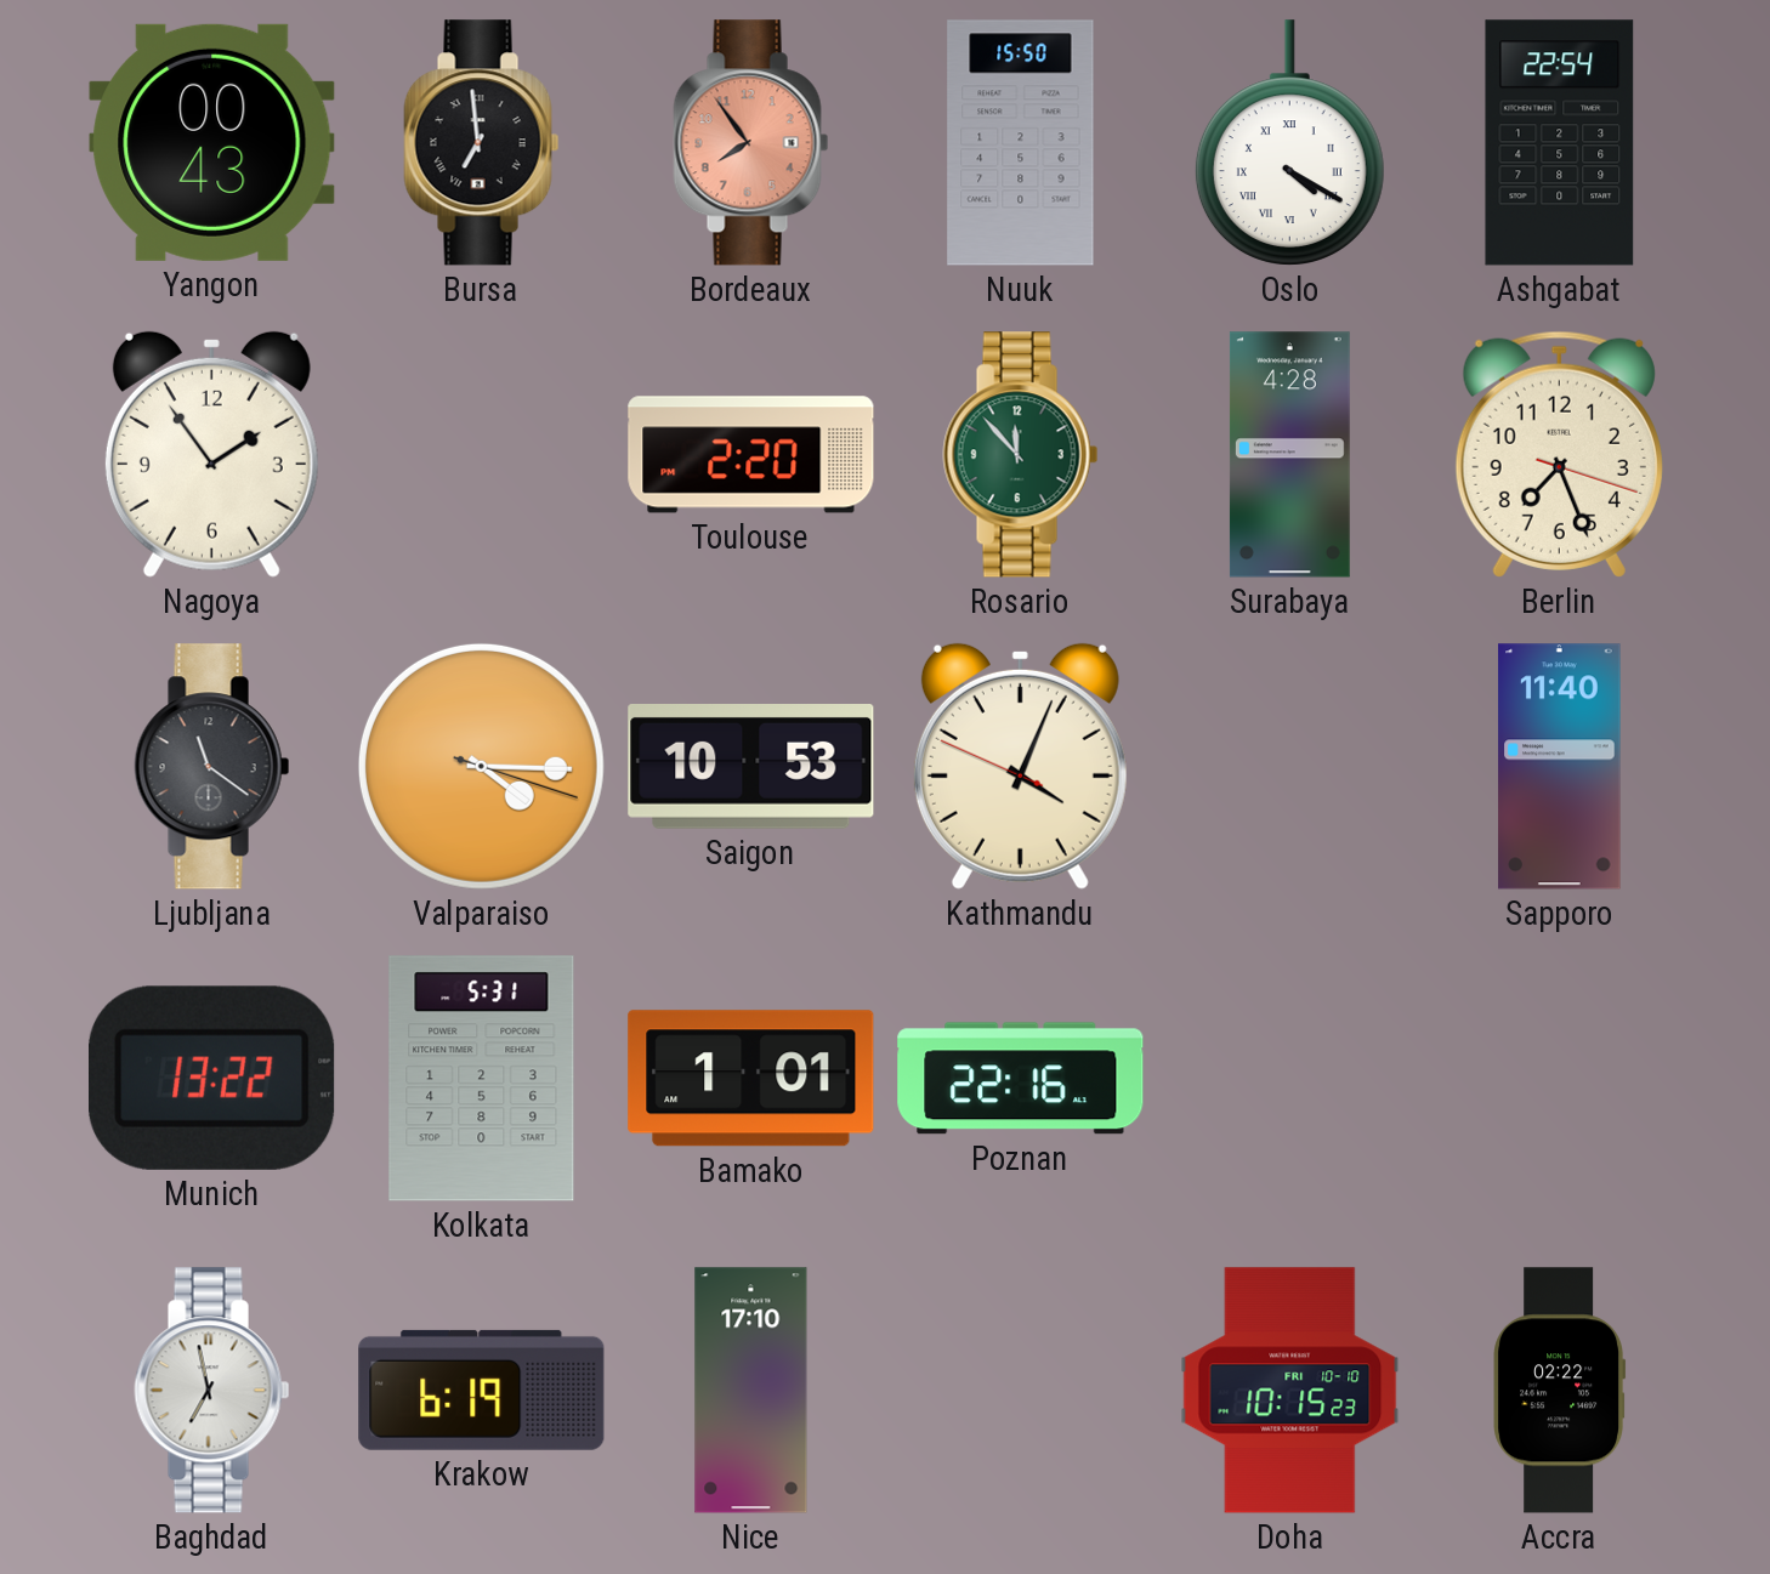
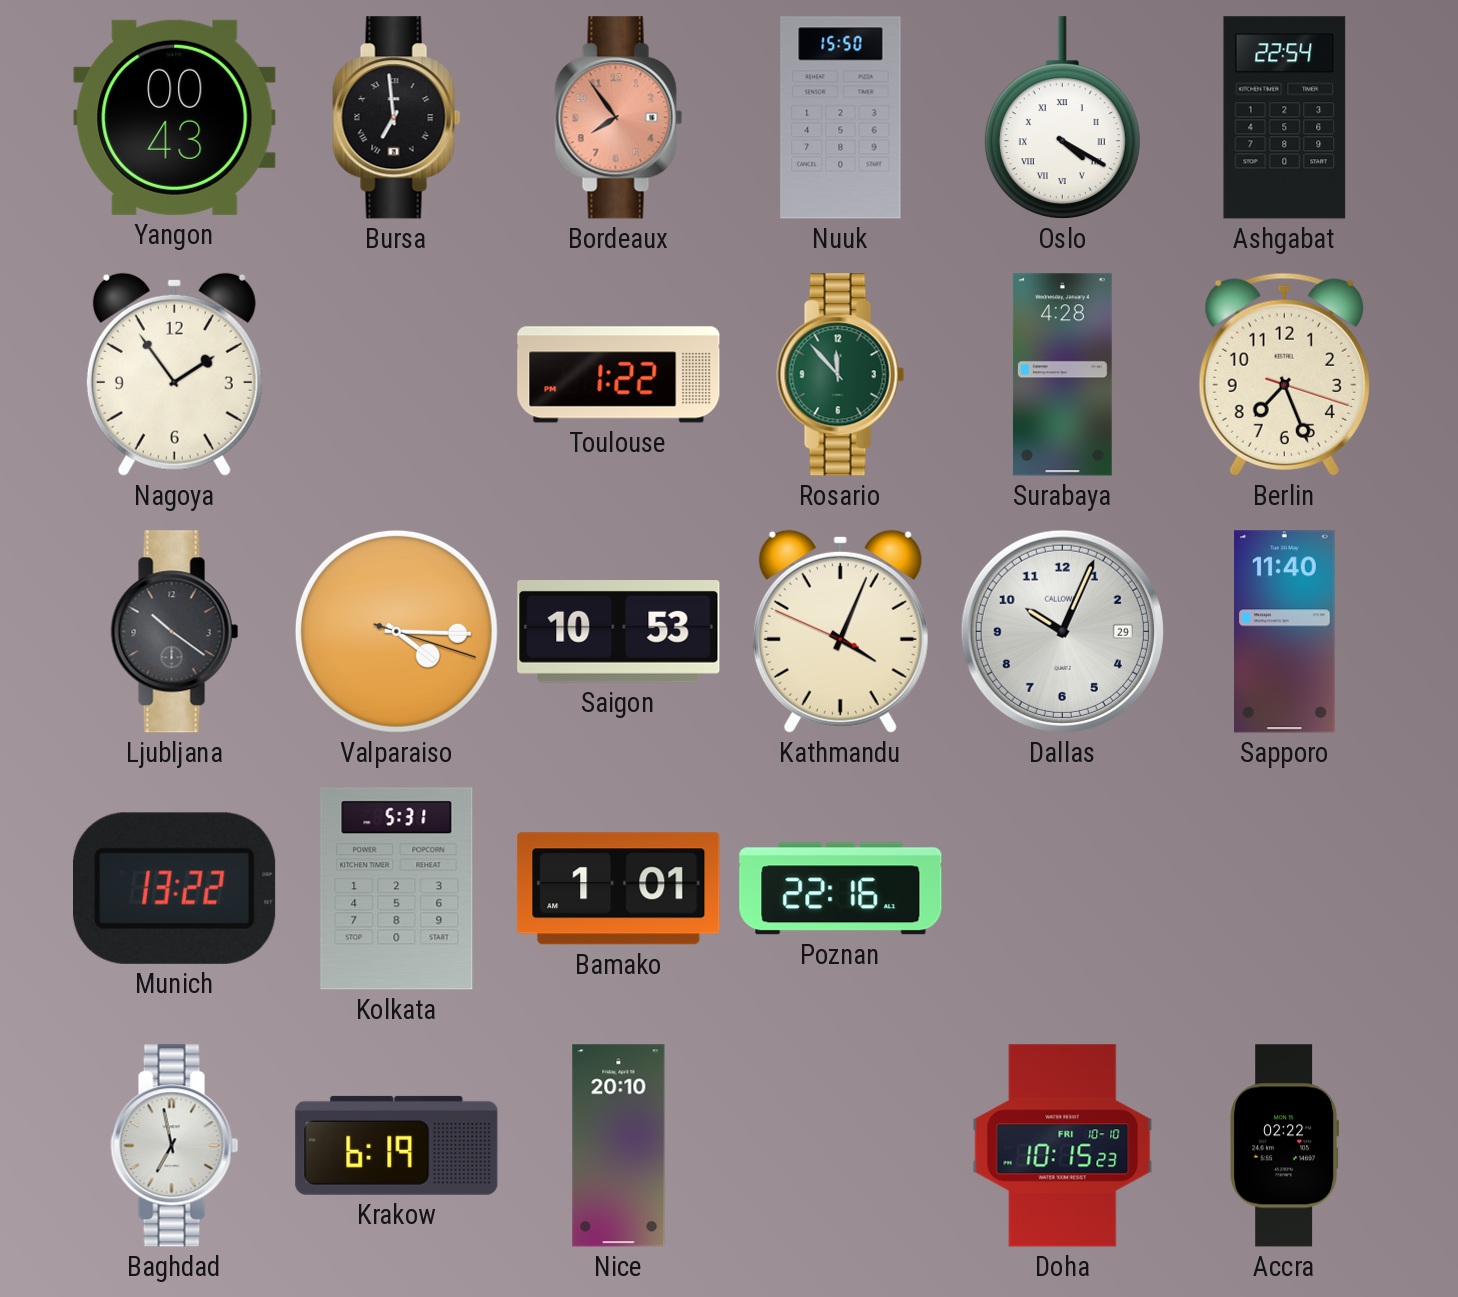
Toulouse: 2:20 -> 1:22
Ljubljana: 11:21 -> 10:21
Dallas: none -> 10:04
Nice: 17:10 -> 20:10
